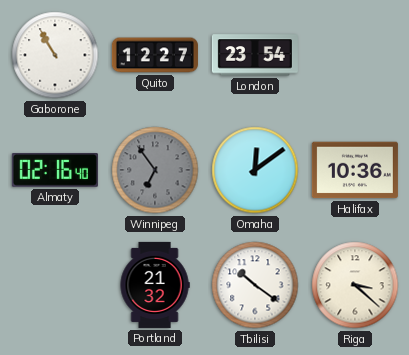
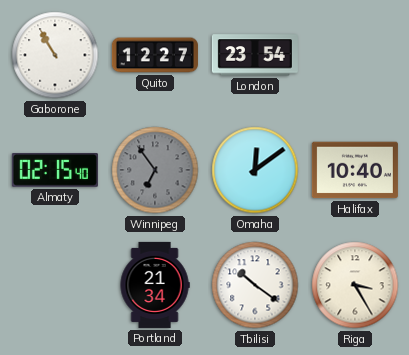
Almaty: 02:16 -> 02:15
Halifax: 10:36 -> 10:40
Portland: 21:32 -> 21:34
Riga: 3:22 -> 3:25
